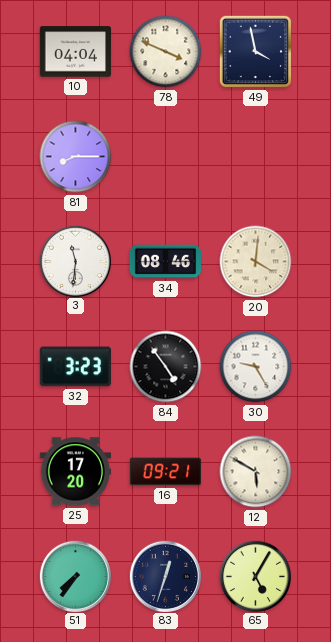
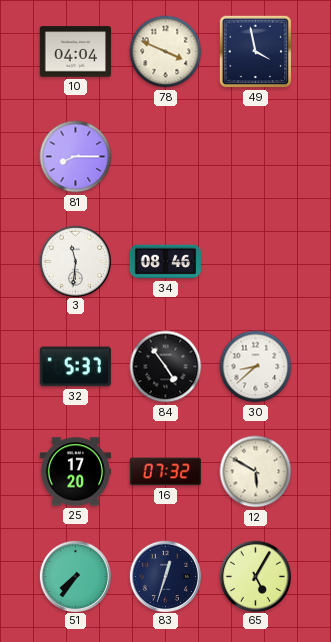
20: 4:01 -> none
32: 3:23 -> 5:37
30: 9:25 -> 8:38
16: 09:21 -> 07:32
